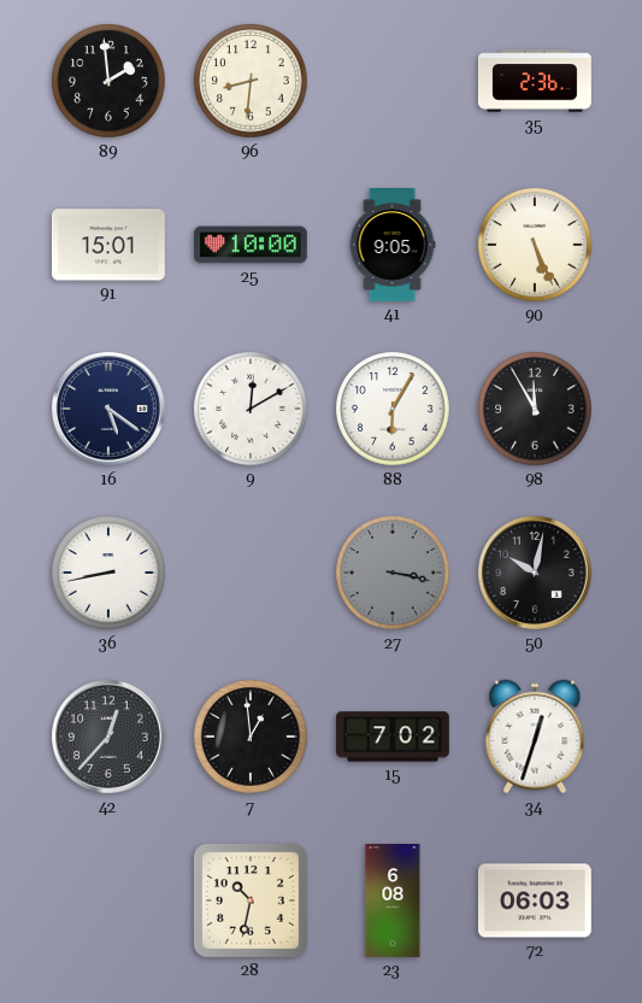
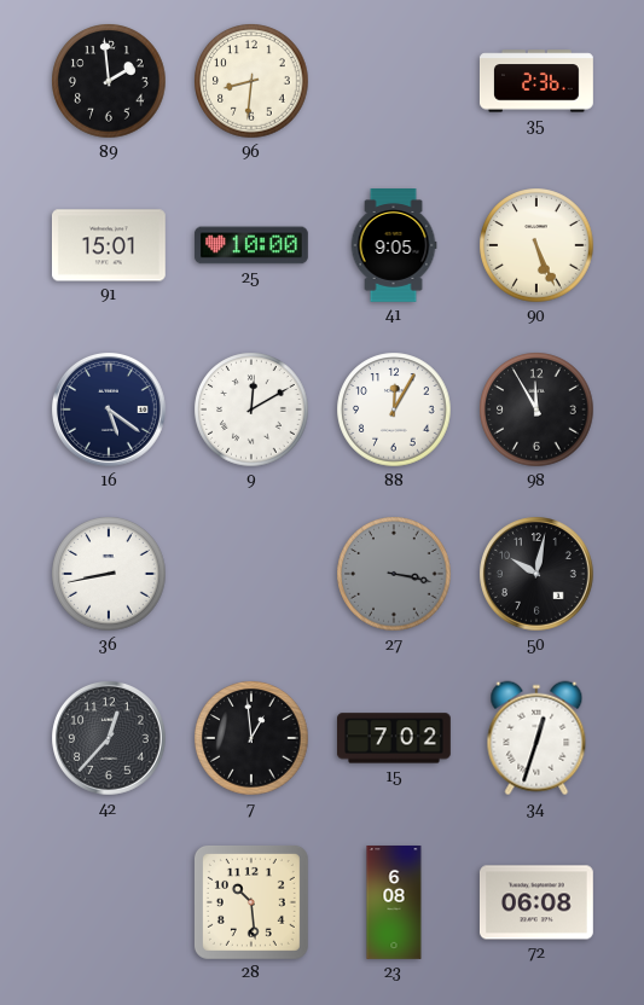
88: 6:05 -> 12:05
28: 10:32 -> 10:29
72: 06:03 -> 06:08
